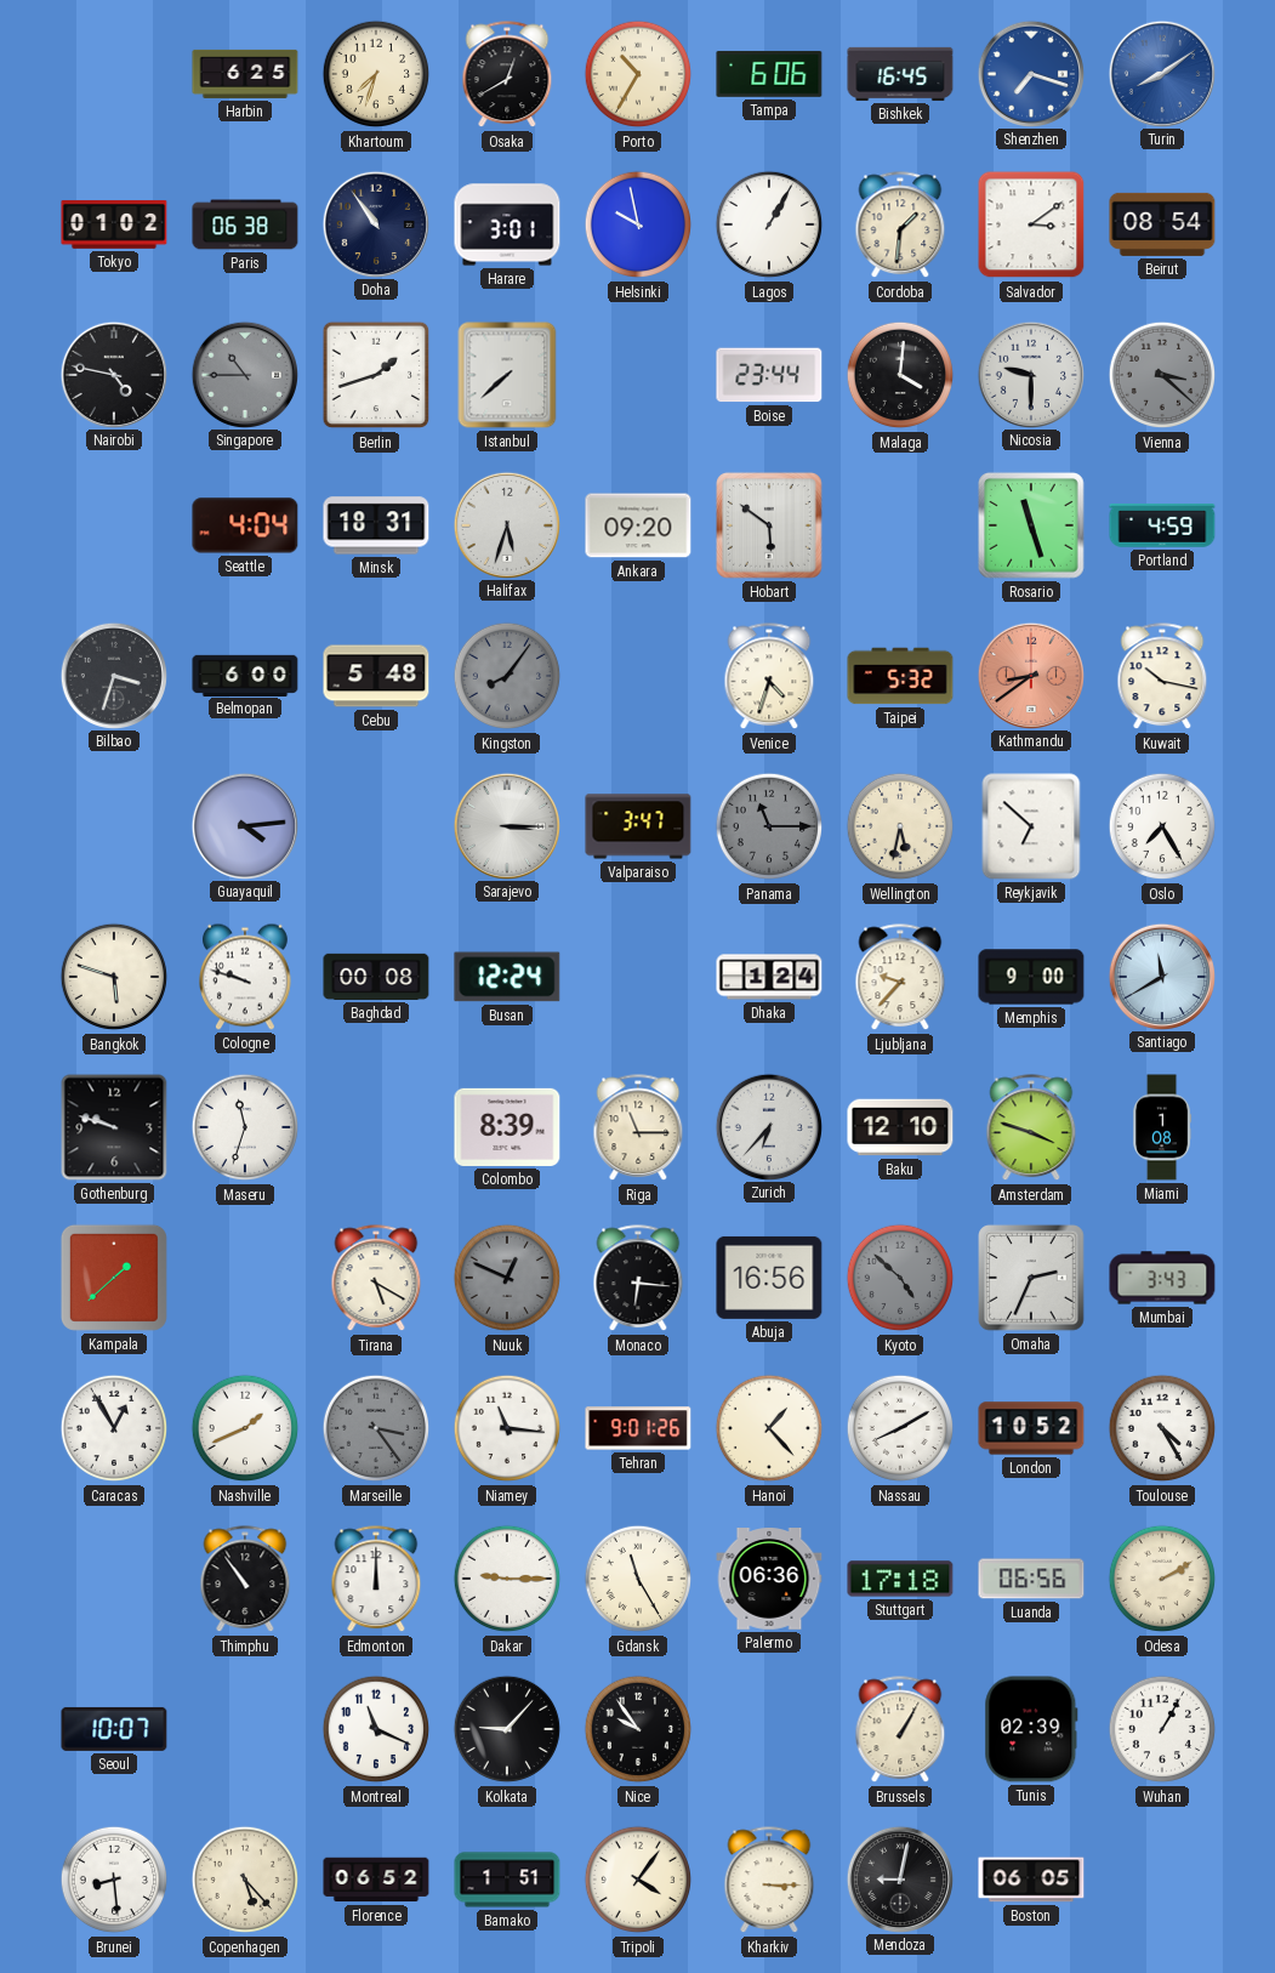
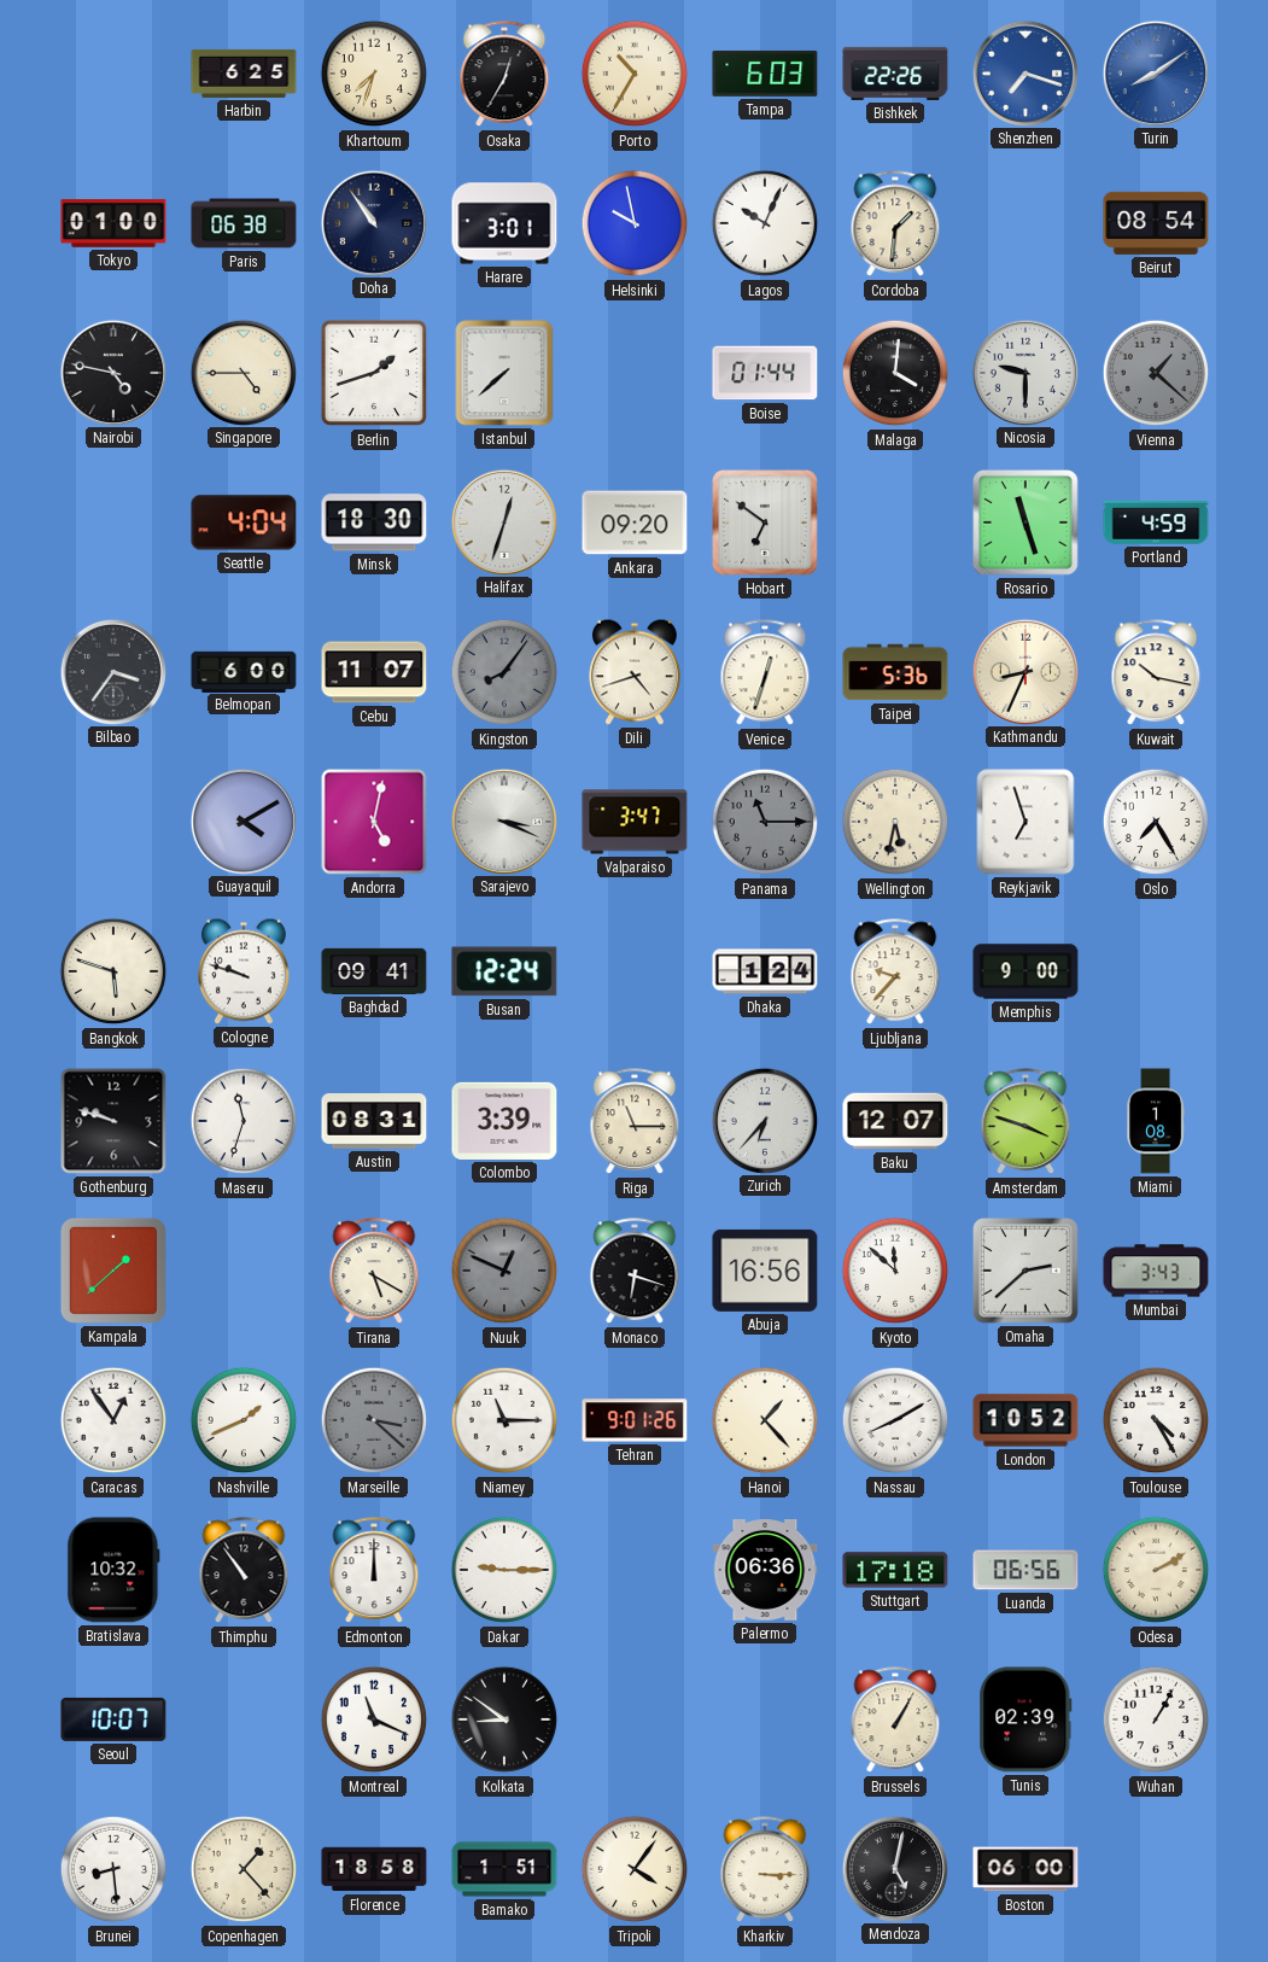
Osaka: 12:40 -> 12:35
Tampa: 6:06 -> 6:03
Bishkek: 16:45 -> 22:26
Tokyo: 01:02 -> 01:00
Lagos: 1:05 -> 10:04
Salvador: 3:09 -> none
Singapore: 10:45 -> 4:45
Singapore dial: grey -> cream
Boise: 23:44 -> 01:44
Vienna: 3:22 -> 1:22
Minsk: 18:31 -> 18:30
Halifax: 5:33 -> 12:33
Hobart: 5:51 -> 6:51
Bilbao: 3:33 -> 3:36
Cebu: 5:48 -> 11:07
Dili: none -> 4:42
Venice: 4:33 -> 12:33
Taipei: 5:32 -> 5:36
Kathmandu: 8:39 -> 8:34
Kathmandu dial: salmon -> cream
Guayaquil: 4:14 -> 4:10
Andorra: none -> 5:02
Sarajevo: 3:15 -> 3:19
Reykjavik: 6:52 -> 6:57
Baghdad: 00:08 -> 09:41
Santiago: 11:40 -> none
Austin: none -> 08:31
Colombo: 8:39 -> 3:39
Baku: 12:10 -> 12:07
Monaco: 6:16 -> 6:18
Kyoto: 4:52 -> 11:52
Kyoto dial: grey -> white
Omaha: 2:34 -> 2:38
Caracas: 12:55 -> 12:54
Marseille: 3:24 -> 3:22
Niamey: 11:16 -> 11:15
Bratislava: none -> 10:32
Gdansk: 11:25 -> none
Kolkata: 9:07 -> 8:51
Nice: 9:54 -> none
Copenhagen: 5:23 -> 1:23
Florence: 06:52 -> 18:58
Mendoza: 9:02 -> 5:02
Boston: 06:05 -> 06:00
